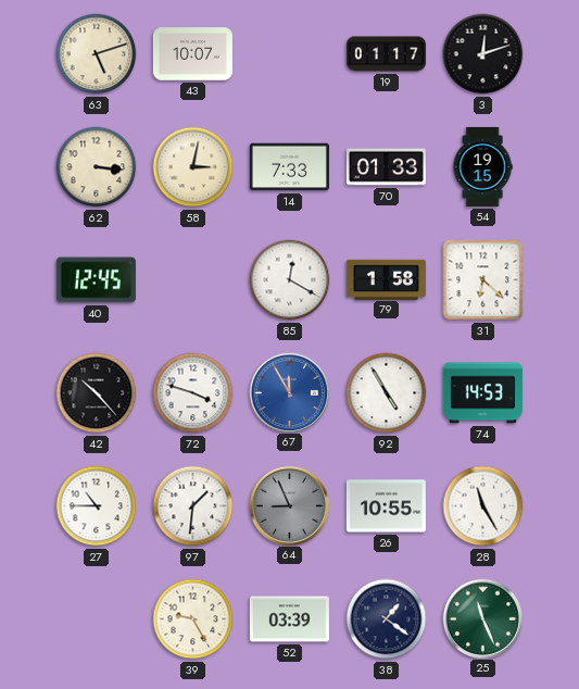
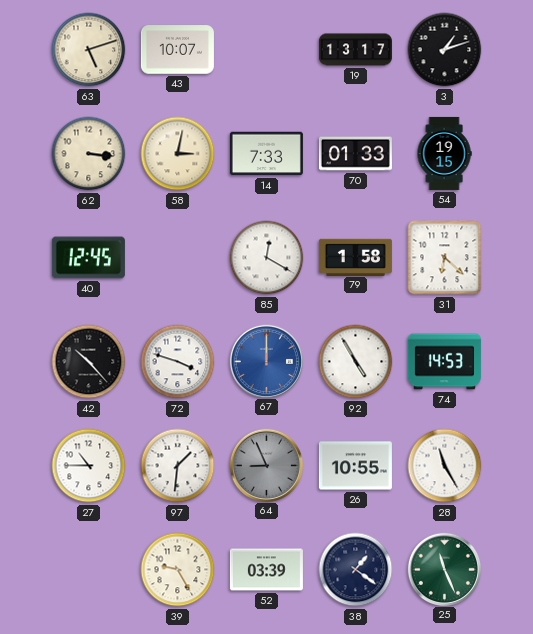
19: 01:17 -> 13:17
3: 12:12 -> 1:12
67: 11:55 -> 12:00
